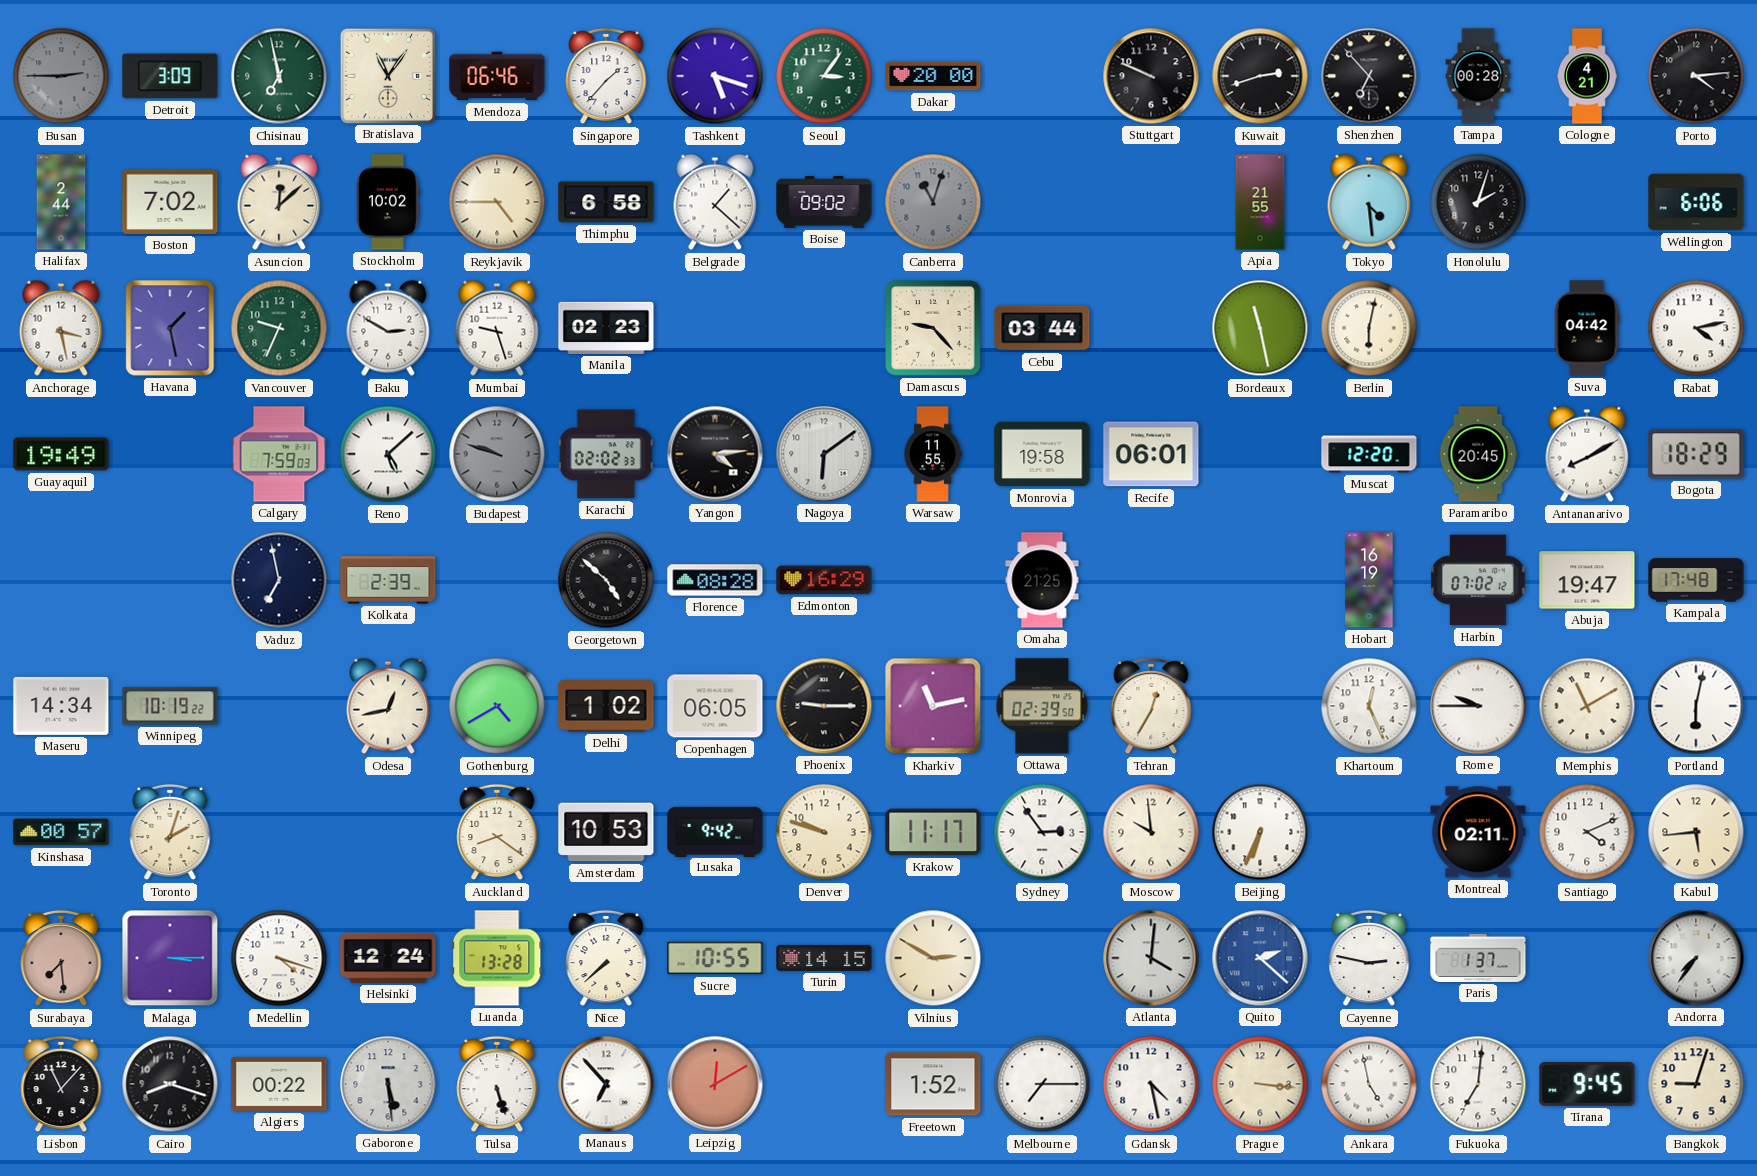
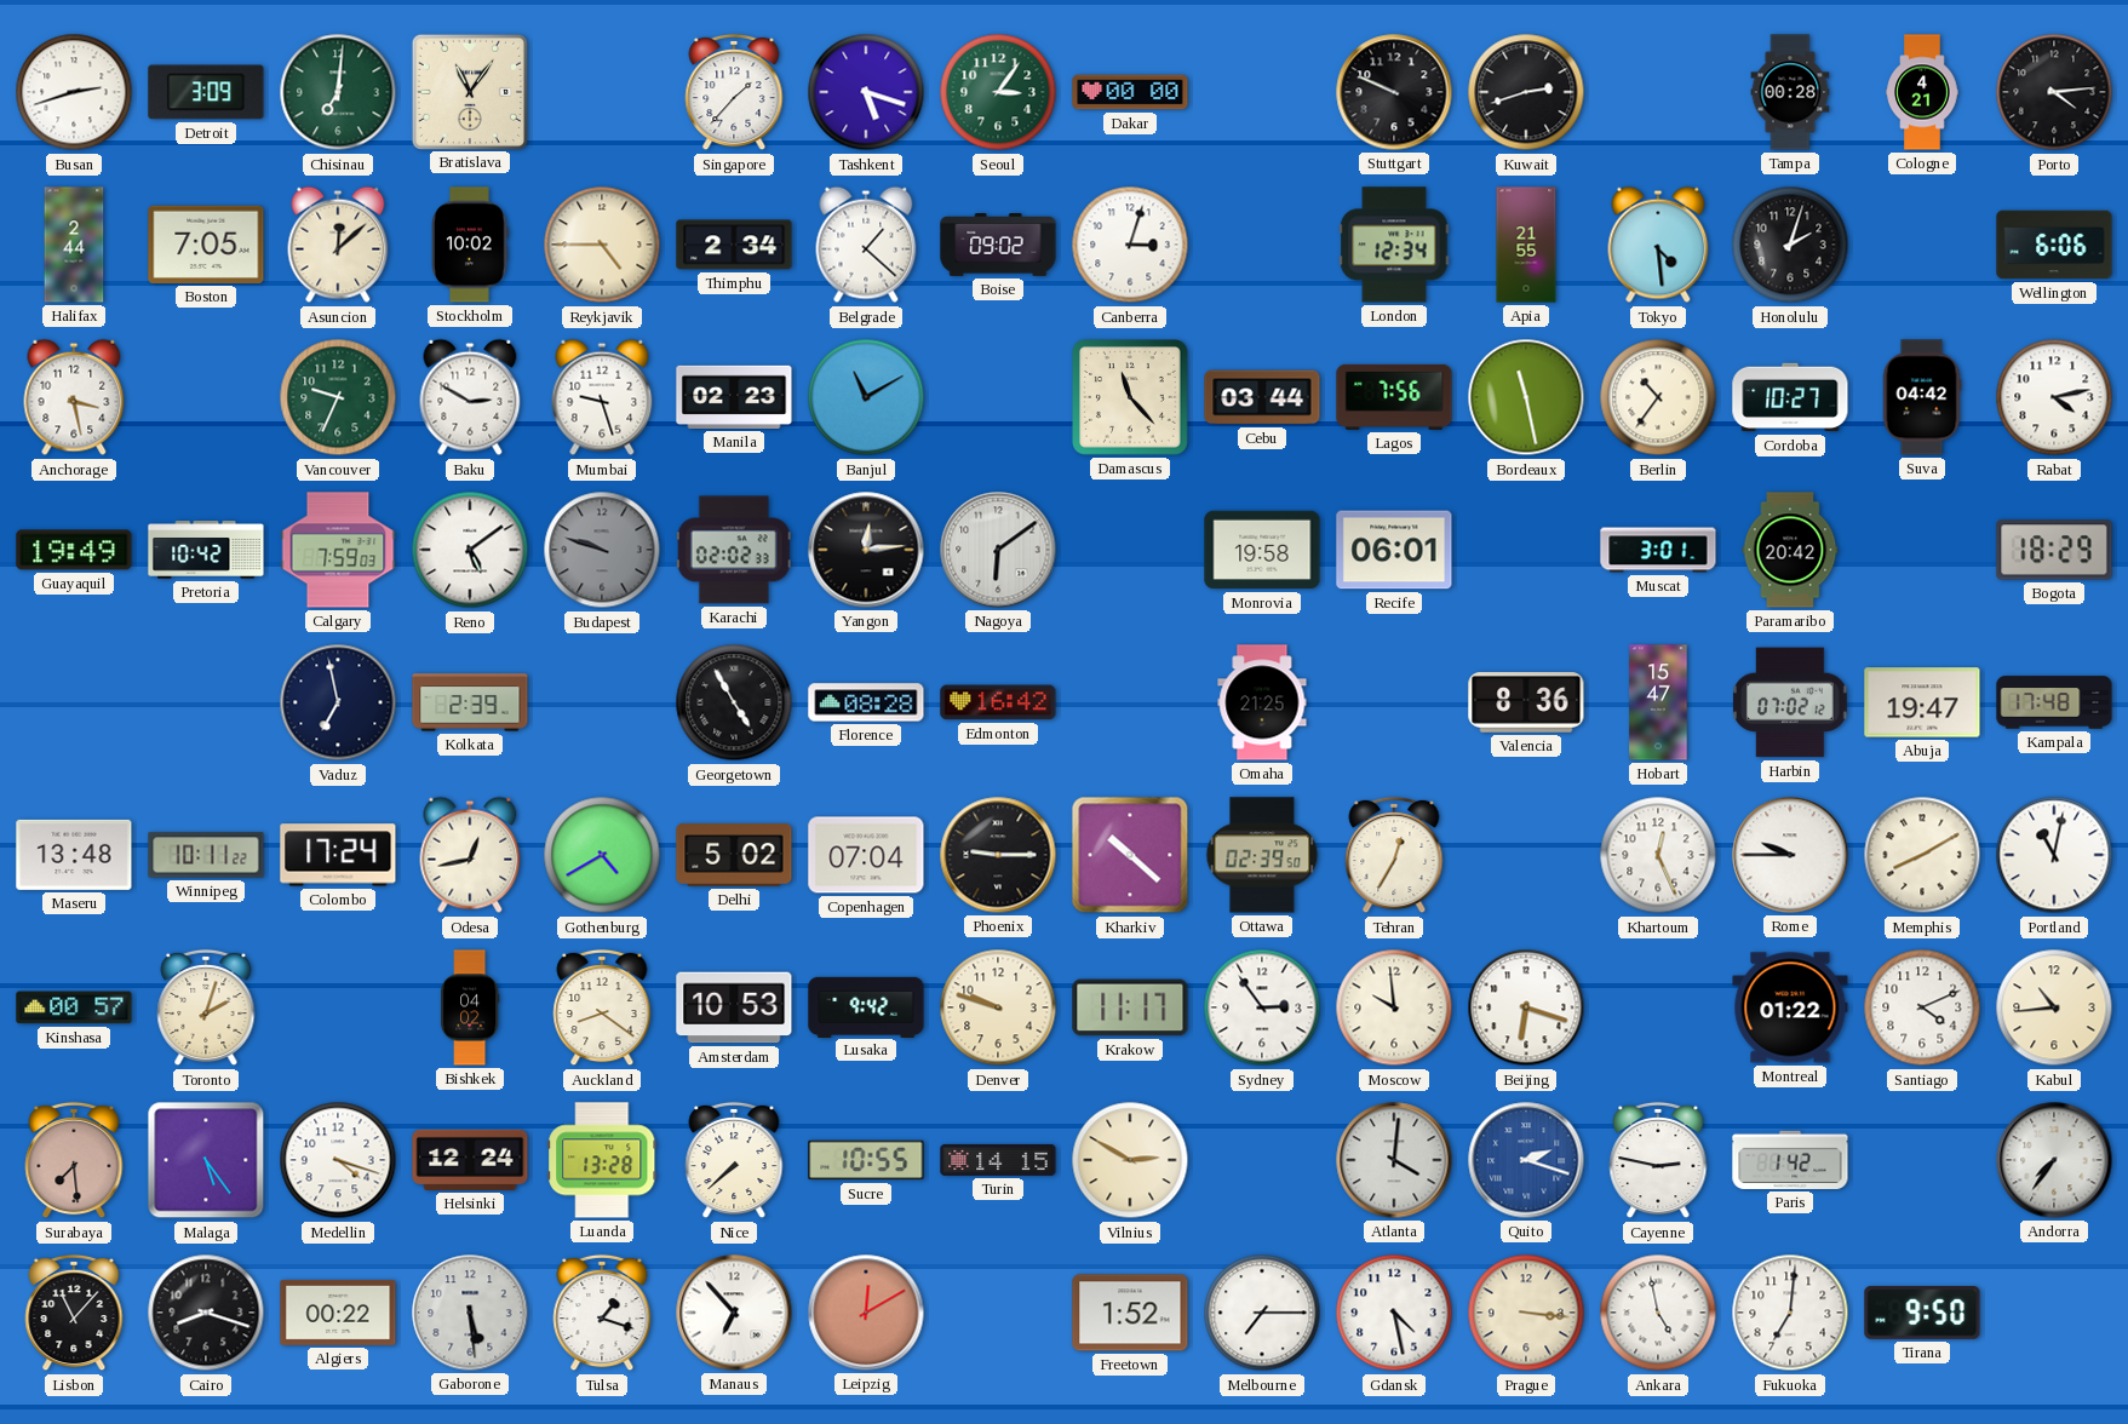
Busan: 2:45 -> 2:42
Busan dial: grey -> white
Chisinau: 6:58 -> 7:01
Mendoza: 06:46 -> none
Dakar: 20:00 -> 00:00
Shenzhen: 6:53 -> none
Boston: 7:02 -> 7:05
Thimphu: 6:58 -> 2:34
Canberra: 11:03 -> 3:03
Canberra dial: grey -> white
London: none -> 12:34
Havana: 1:28 -> none
Banjul: none -> 11:10
Damascus: 9:23 -> 11:23
Lagos: none -> 7:56
Berlin: 6:02 -> 10:36
Cordoba: none -> 10:27
Pretoria: none -> 10:42
Reno: 5:08 -> 5:09
Yangon: 4:14 -> 12:14
Warsaw: 11:55 -> none
Muscat: 12:20 -> 3:01
Paramaribo: 20:45 -> 20:42
Antananarivo: 8:10 -> none
Georgetown: 4:52 -> 4:55
Edmonton: 16:29 -> 16:42
Valencia: none -> 8:36
Hobart: 16:19 -> 15:47
Maseru: 14:34 -> 13:48
Winnipeg: 10:19 -> 10:11
Colombo: none -> 17:24
Delhi: 1:02 -> 5:02
Copenhagen: 06:05 -> 07:04
Kharkiv: 11:13 -> 10:22
Memphis: 11:10 -> 8:10
Portland: 6:02 -> 11:02
Bishkek: none -> 04:02
Beijing: 6:34 -> 6:18
Montreal: 02:11 -> 01:22
Kabul: 5:44 -> 10:44
Malaga: 3:15 -> 5:24
Quito: 2:22 -> 2:18
Paris: 1:37 -> 1:42
Tulsa: 5:27 -> 1:18
Tirana: 9:45 -> 9:50
Bangkok: 9:03 -> none
